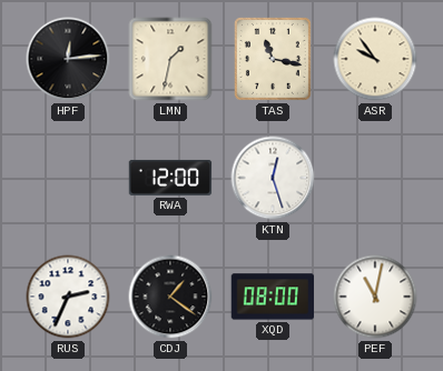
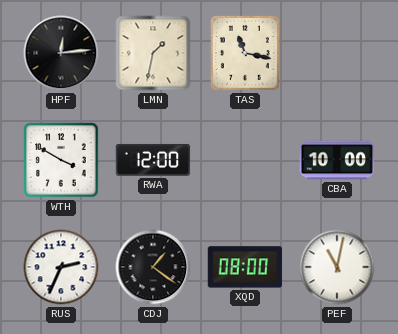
ASR: 9:54 -> none
WTH: none -> 3:50
KTN: 12:27 -> none
CBA: none -> 10:00
